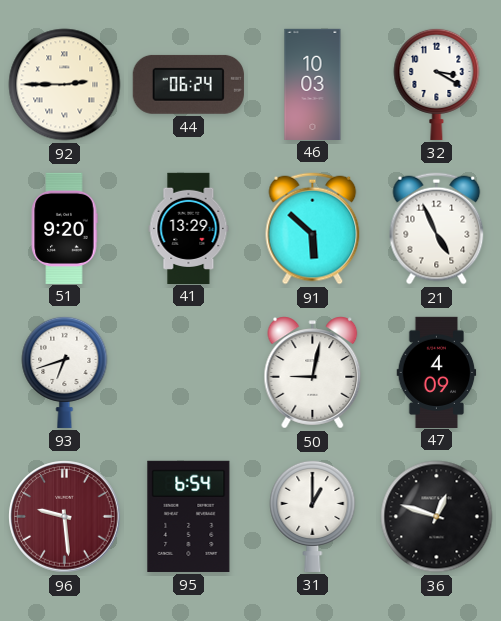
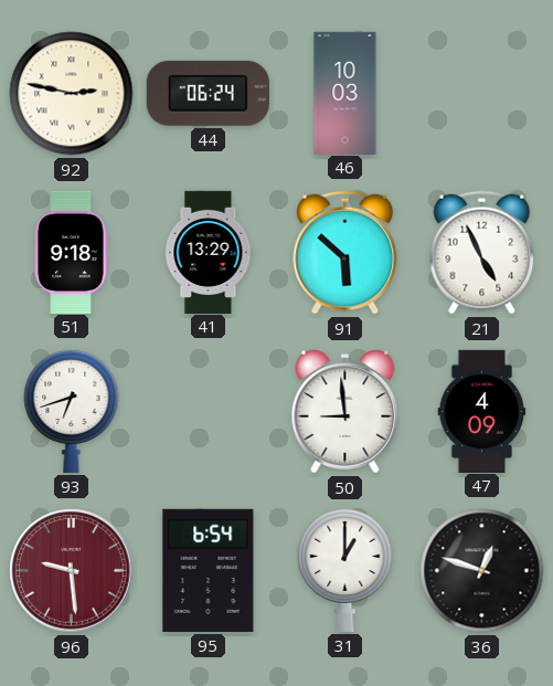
92: 2:45 -> 2:47
32: 3:20 -> none
51: 9:20 -> 9:18
50: 9:02 -> 8:59
